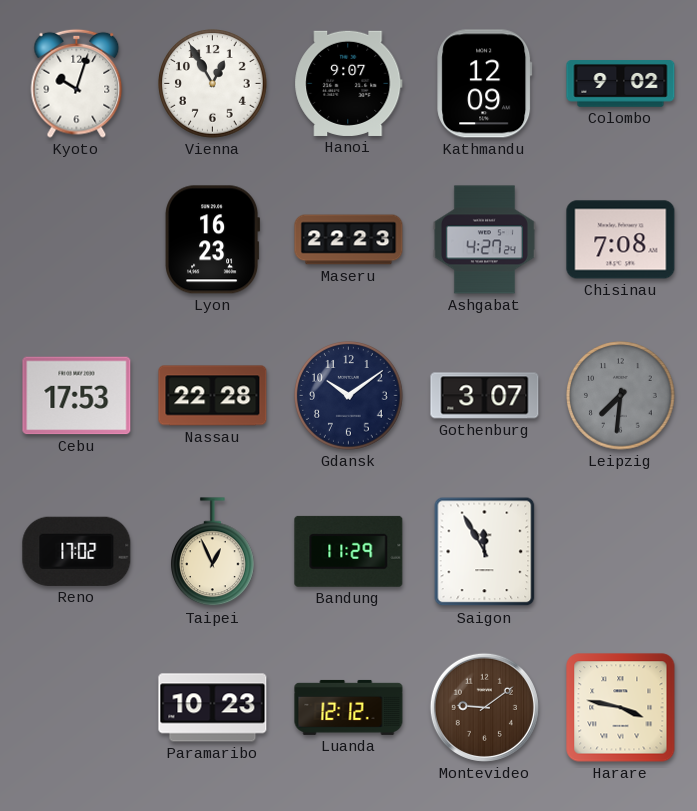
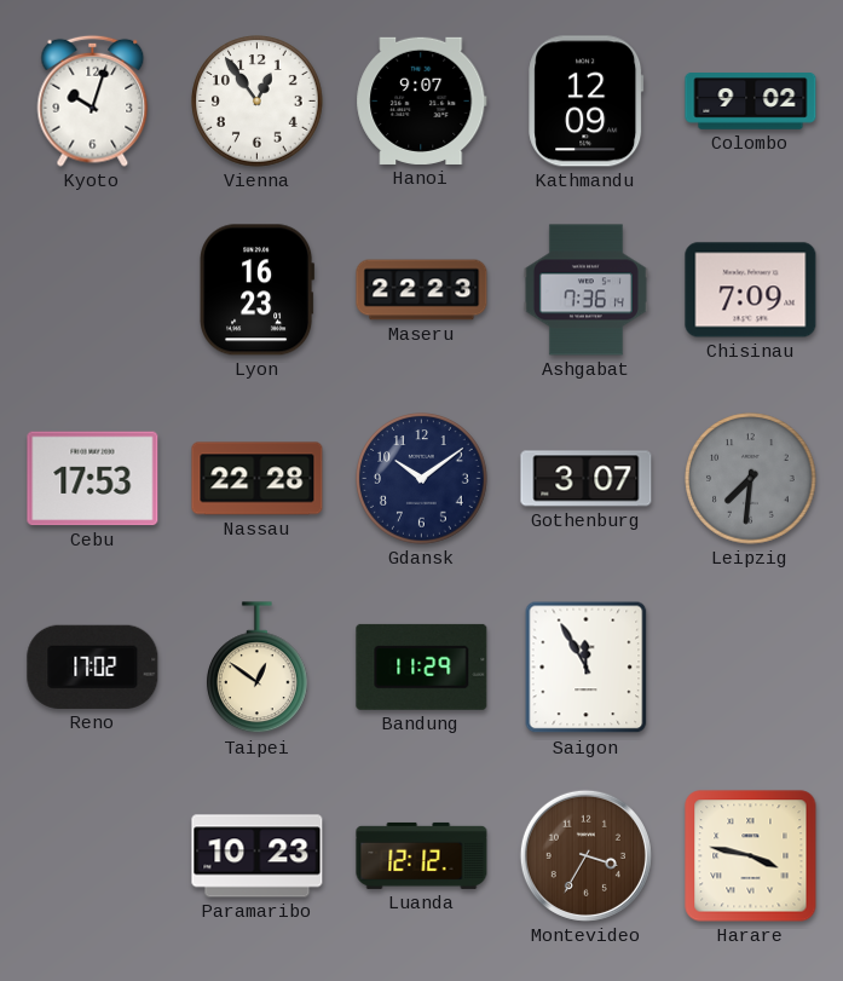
Vienna: 12:55 -> 12:54
Ashgabat: 4:27 -> 7:36
Chisinau: 7:08 -> 7:09
Taipei: 12:56 -> 12:51
Montevideo: 9:09 -> 3:35
